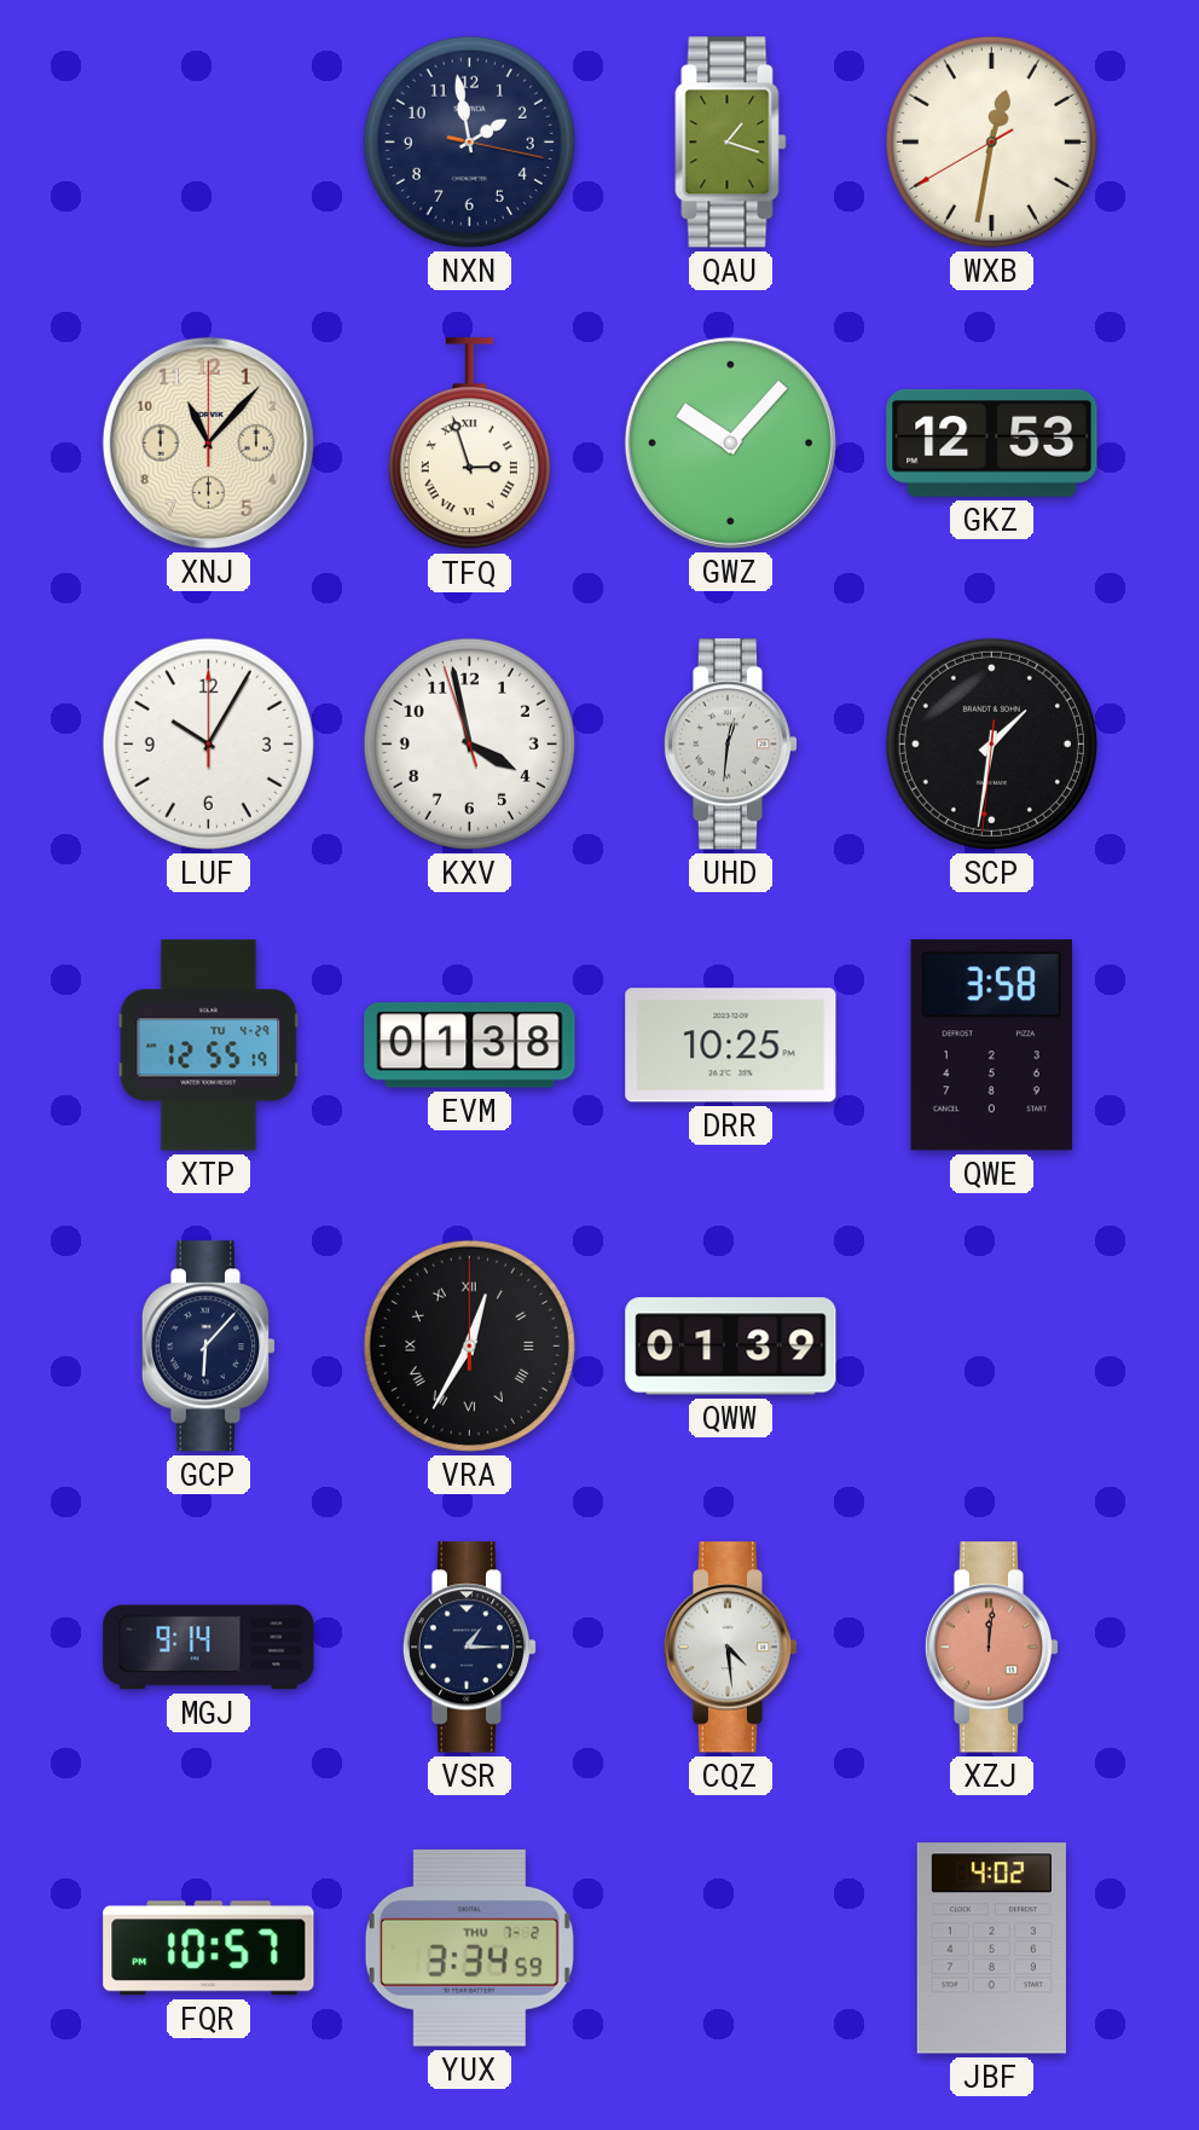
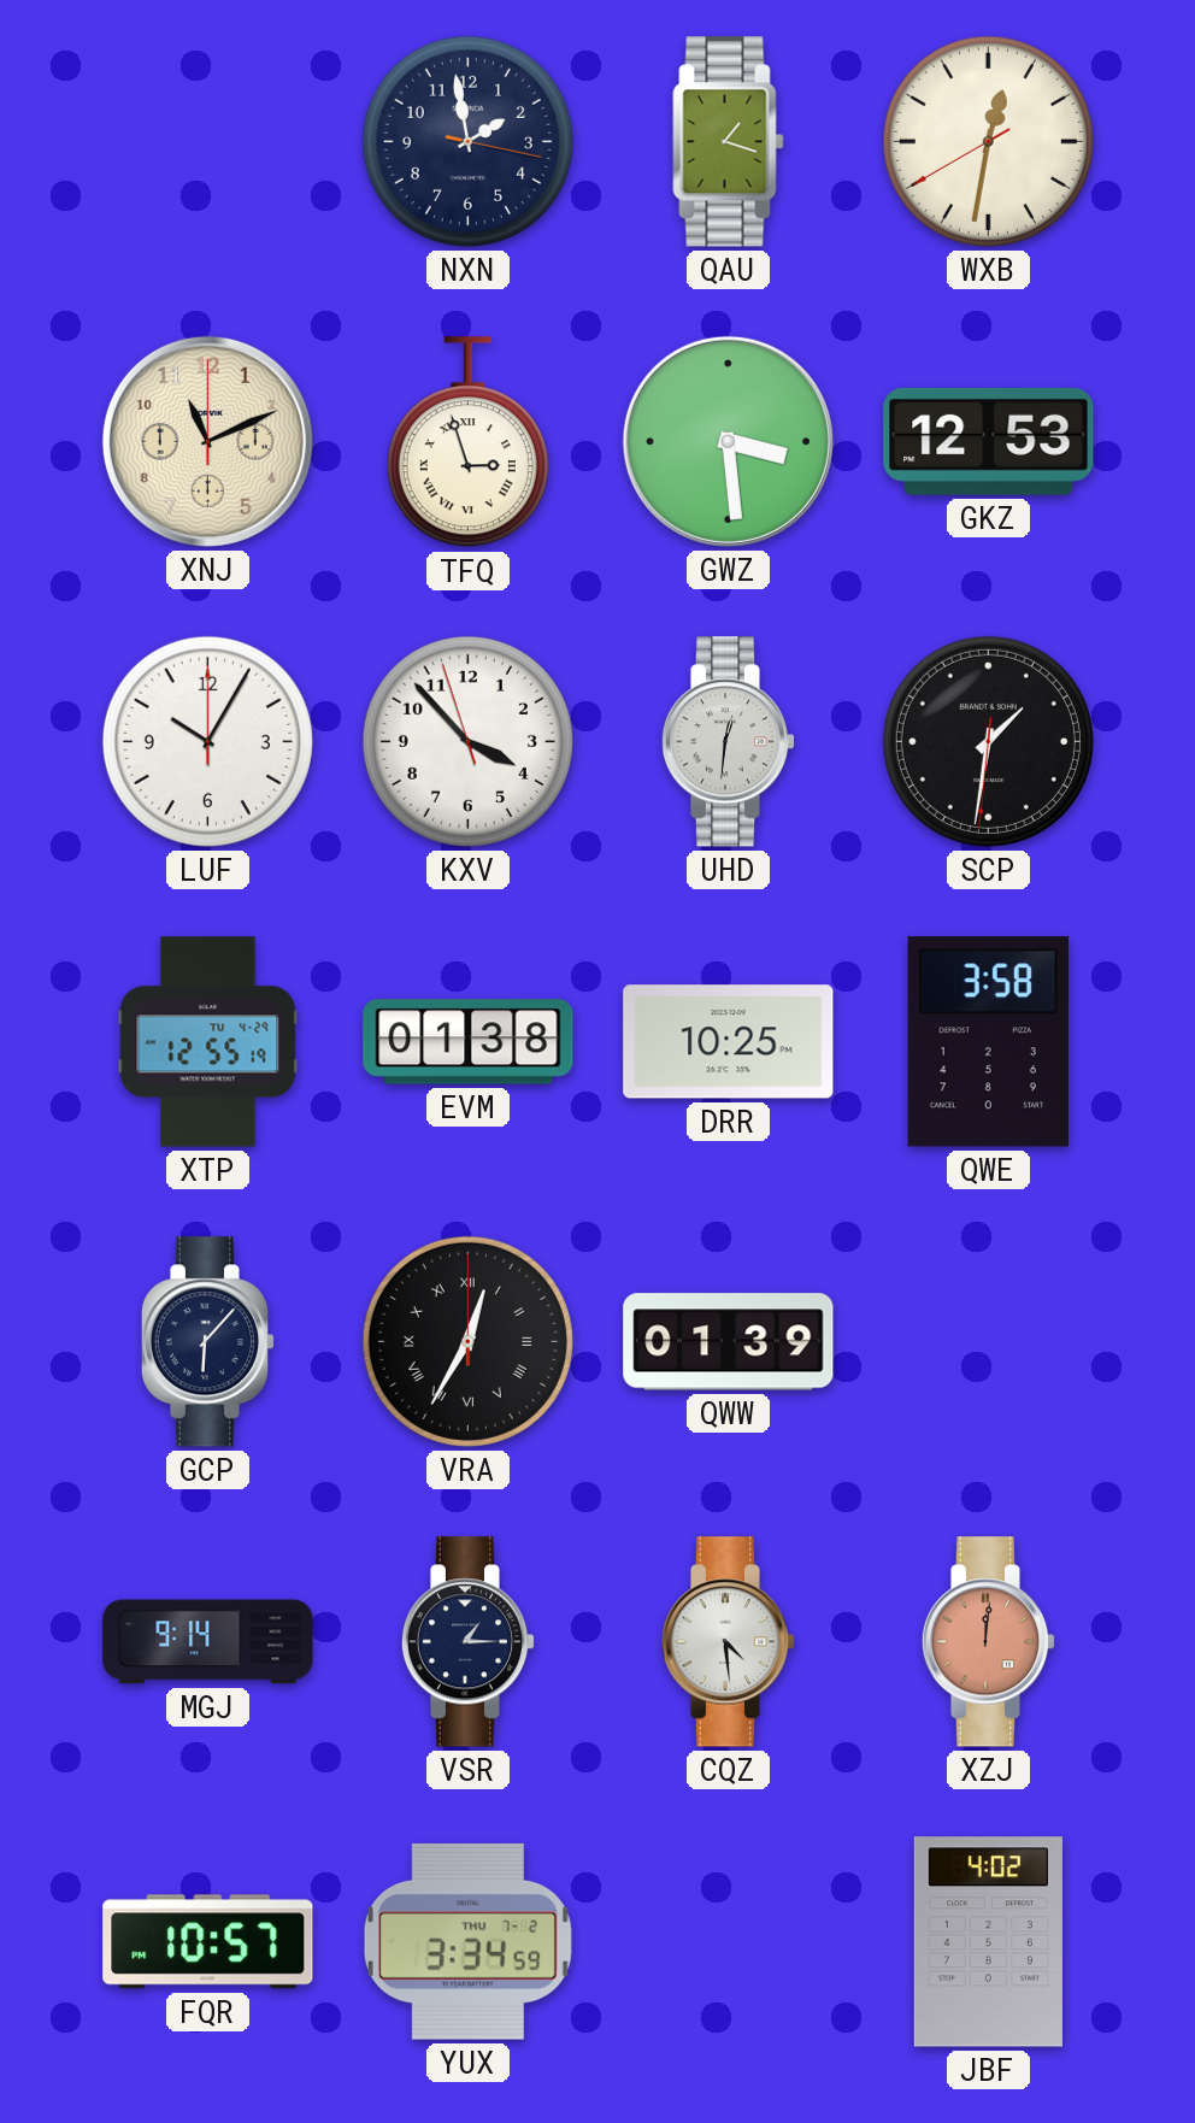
XNJ: 11:07 -> 11:11
GWZ: 10:07 -> 3:29
KXV: 3:57 -> 3:52
